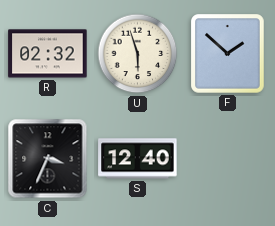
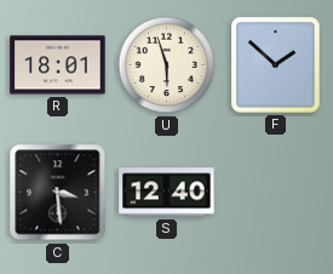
R: 02:32 -> 18:01
C: 3:34 -> 3:29
